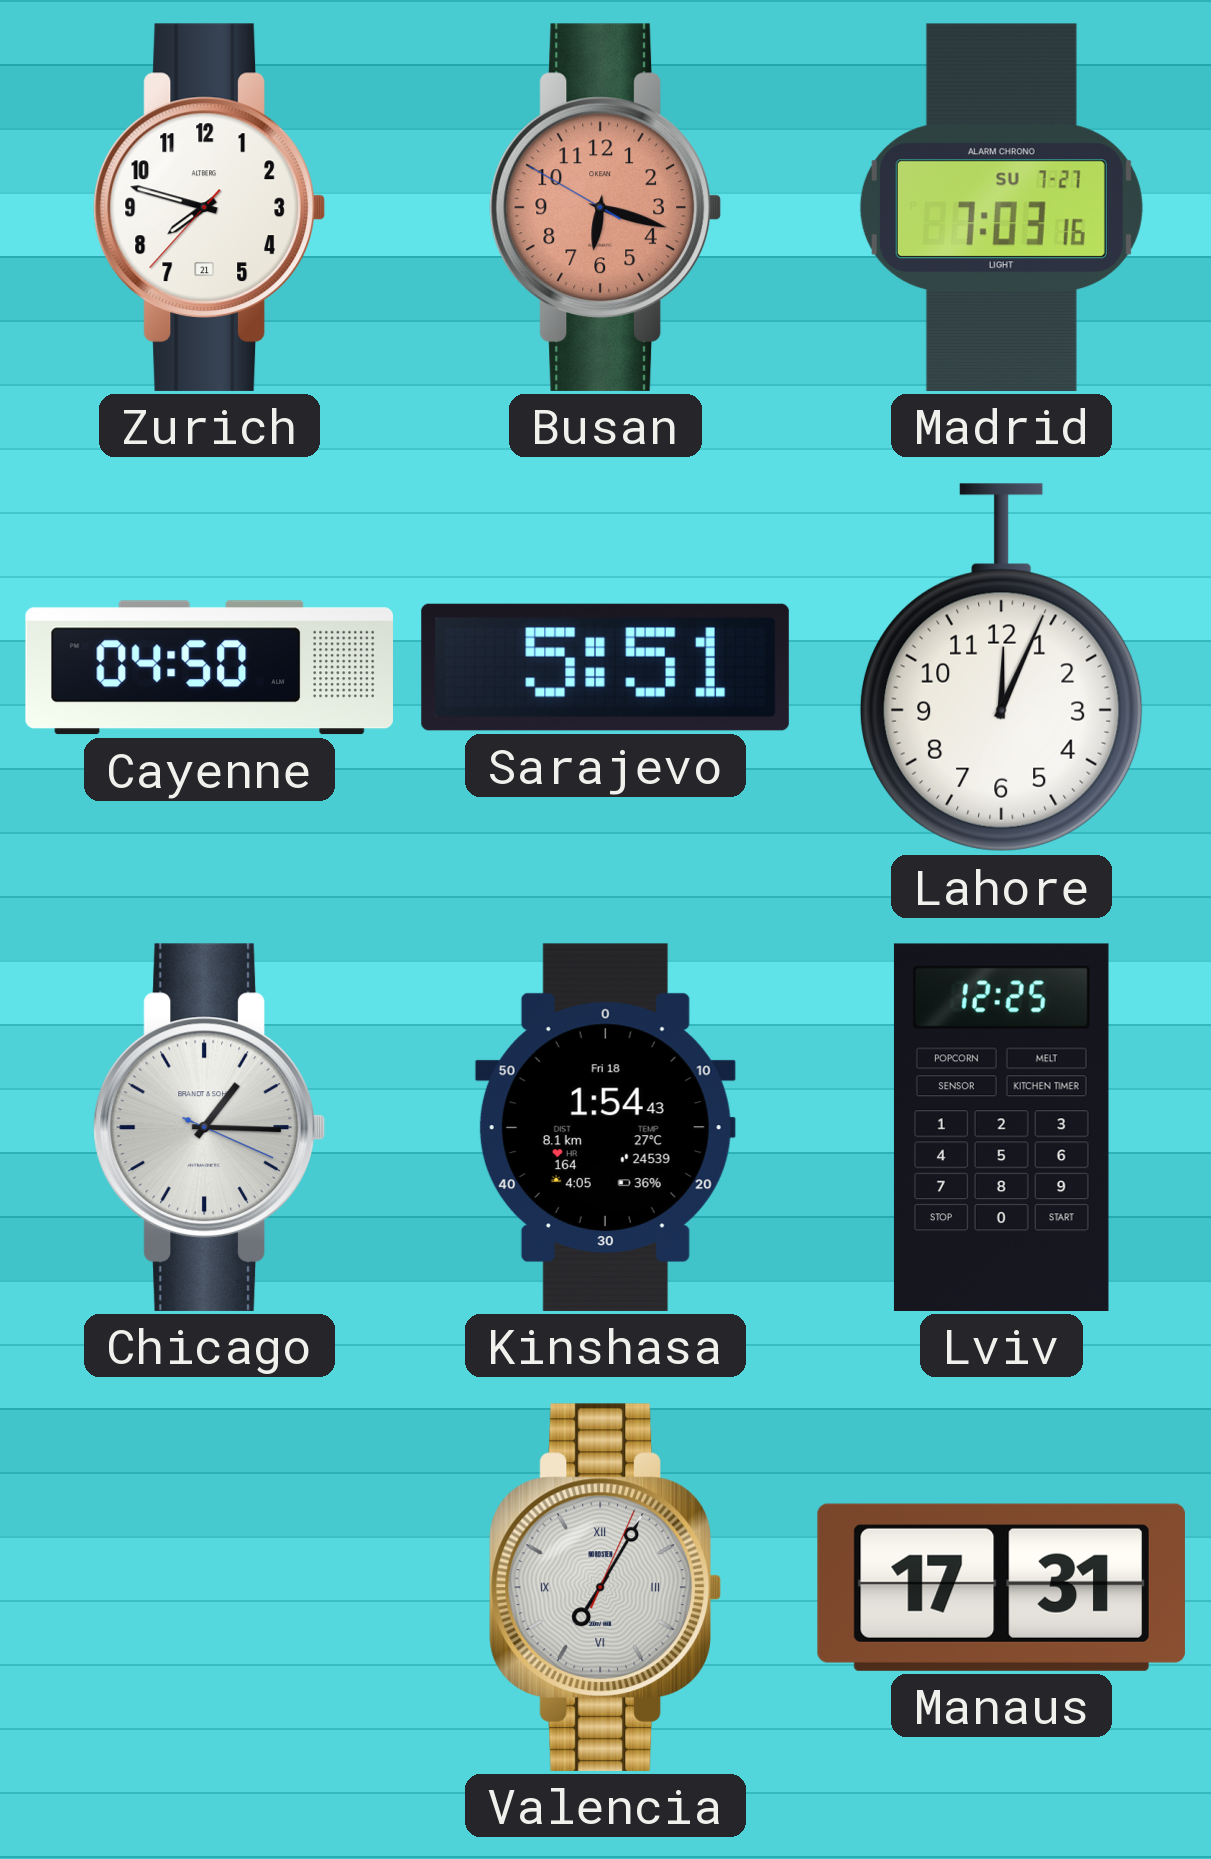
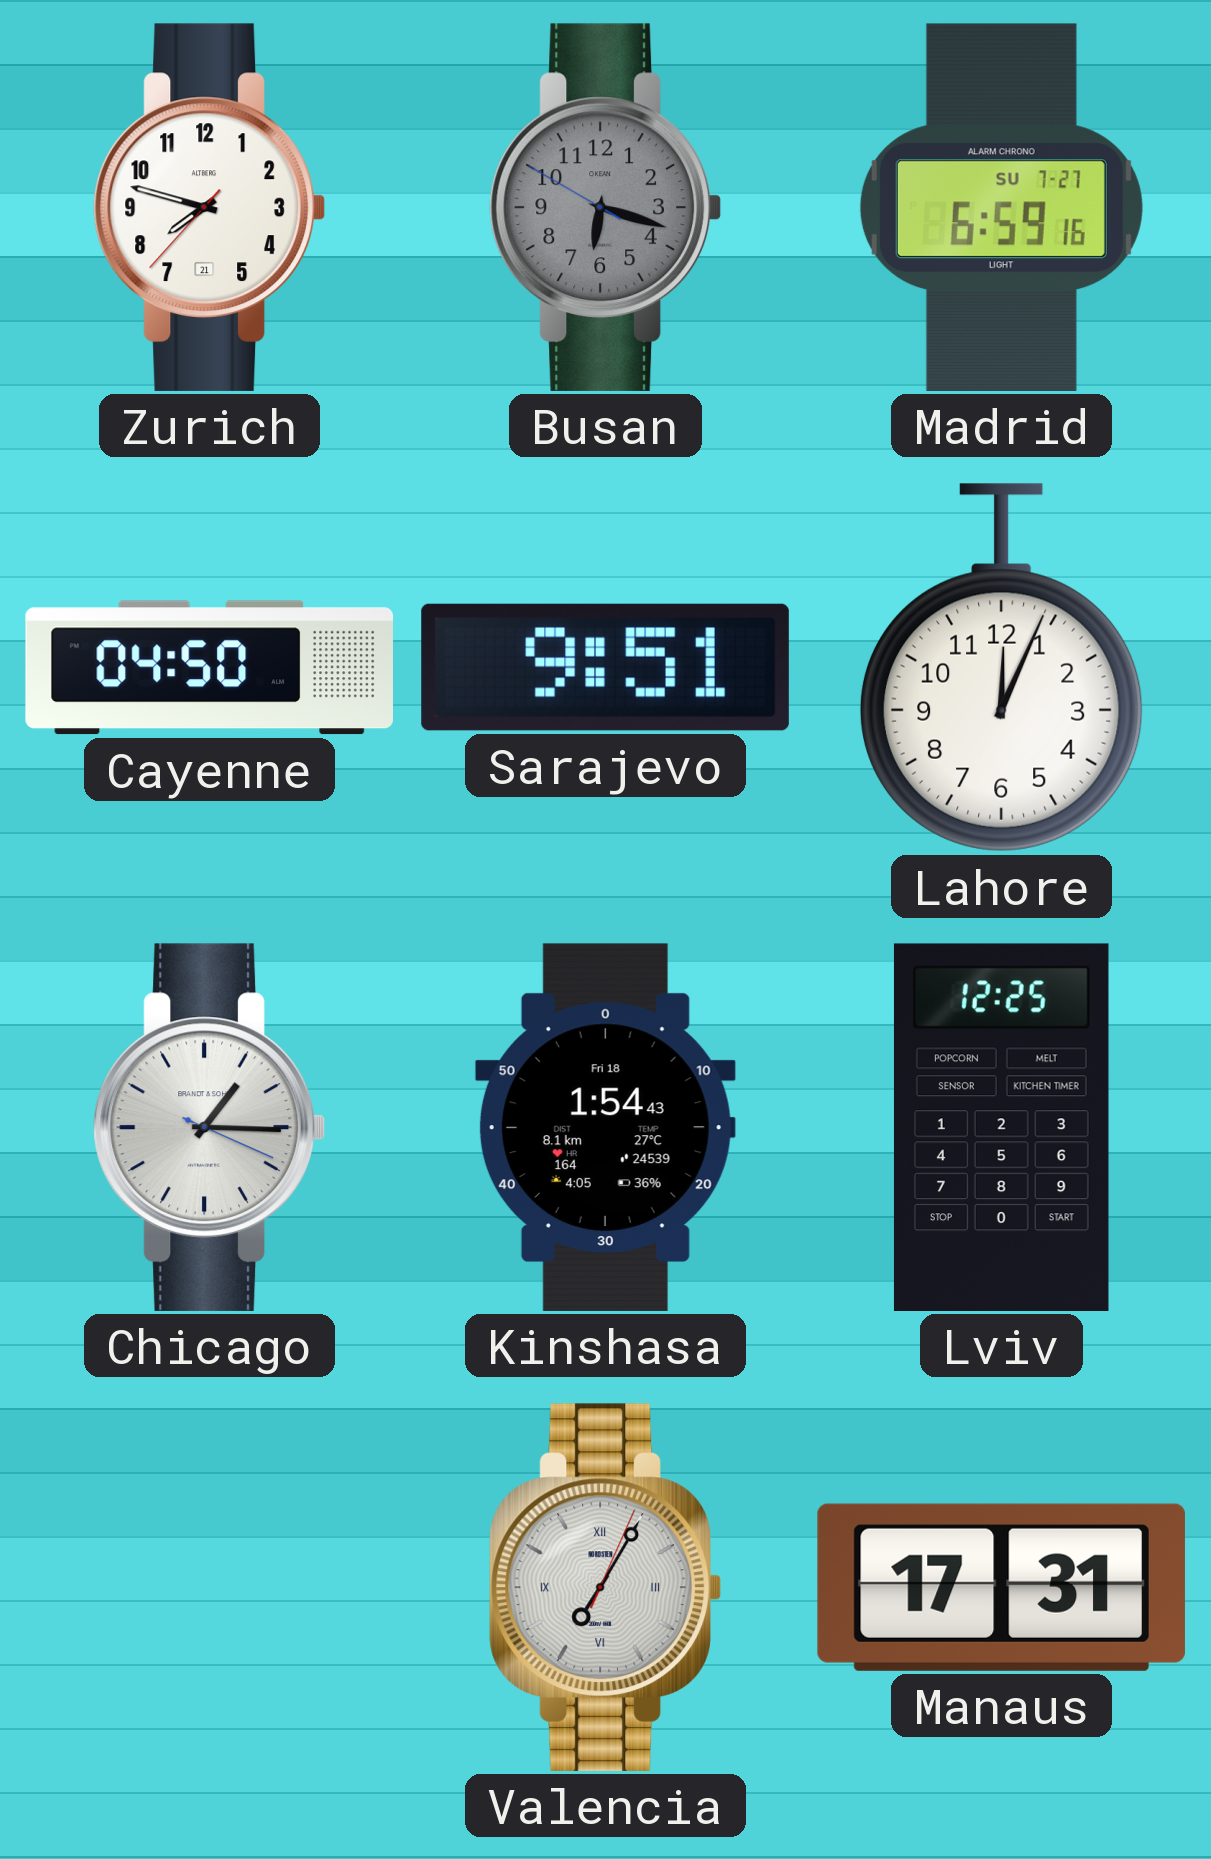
Busan dial: salmon -> grey
Madrid: 7:03 -> 6:59
Sarajevo: 5:51 -> 9:51
